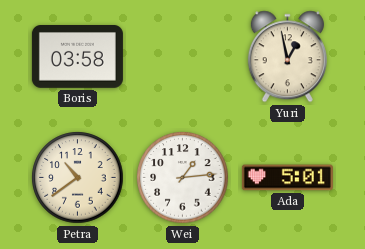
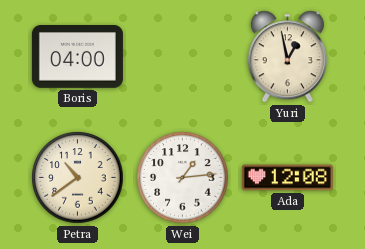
Boris: 03:58 -> 04:00
Ada: 5:01 -> 12:08
